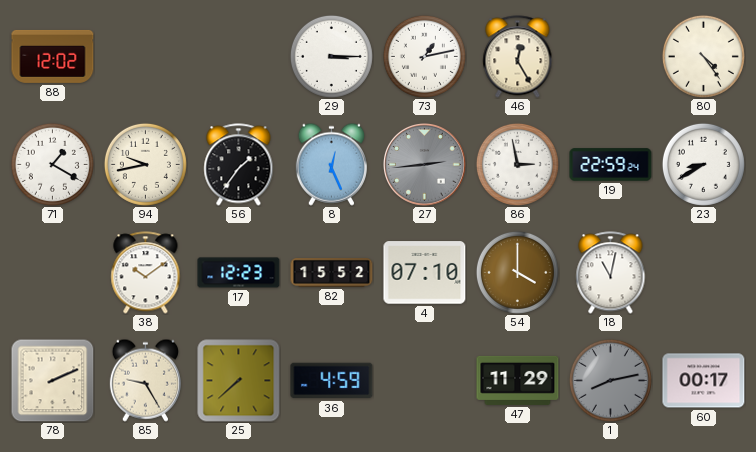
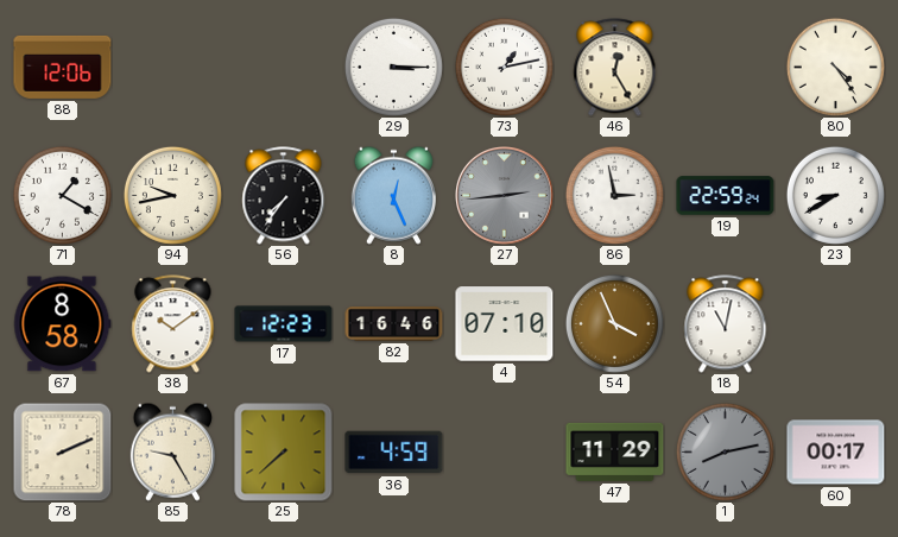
88: 12:02 -> 12:06
56: 1:36 -> 7:36
67: none -> 8:58
82: 15:52 -> 16:46
54: 4:00 -> 3:56
